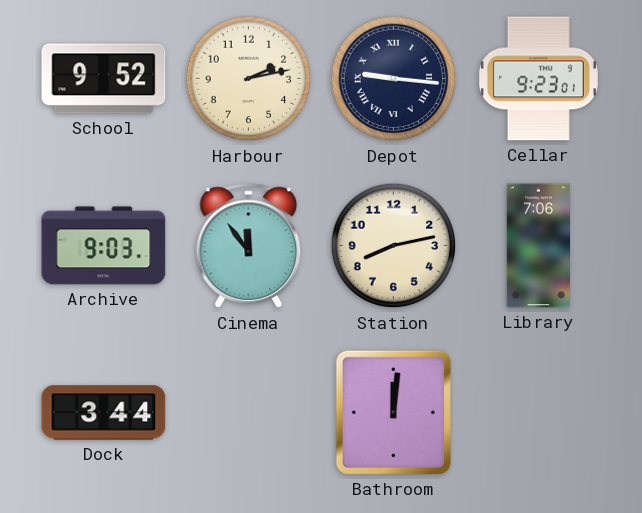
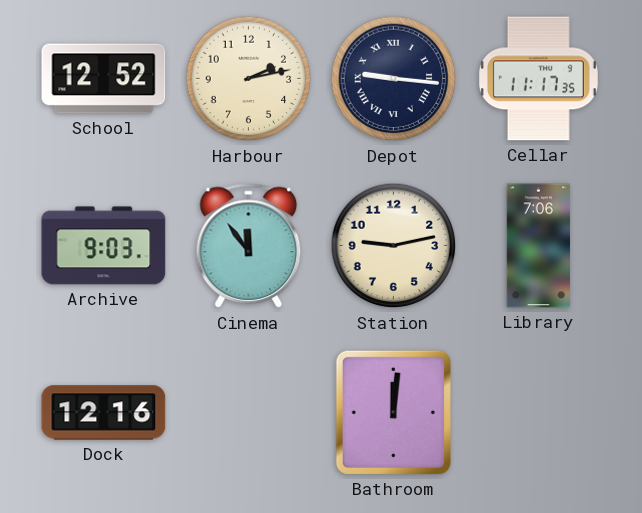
School: 9:52 -> 12:52
Cellar: 9:23 -> 11:17
Station: 8:13 -> 9:13
Dock: 3:44 -> 12:16
